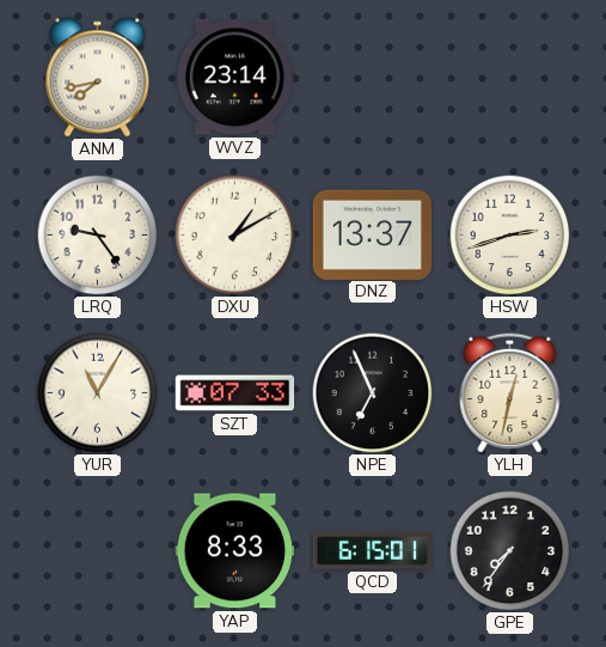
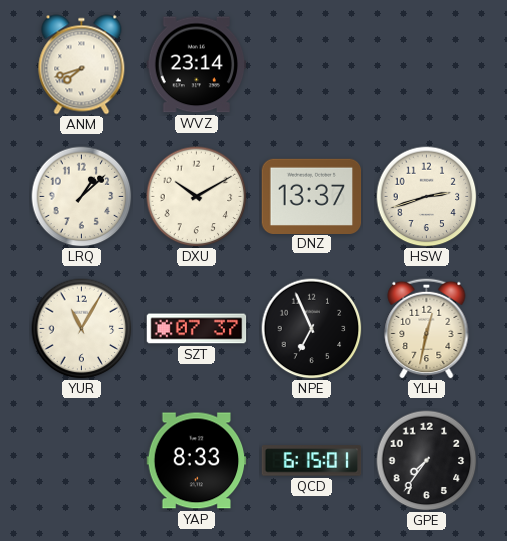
ANM: 7:43 -> 7:42
LRQ: 9:24 -> 1:08
DXU: 1:10 -> 10:10
SZT: 07:33 -> 07:37
